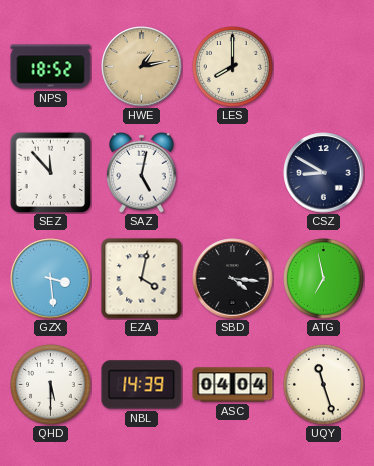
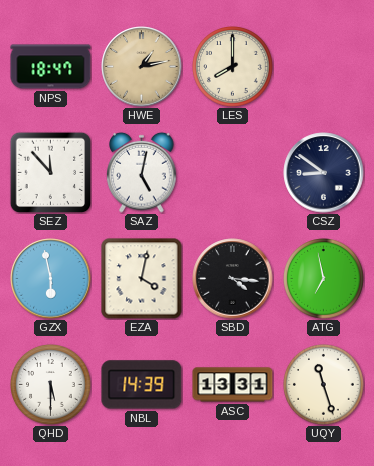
NPS: 18:52 -> 18:47
CSZ: 8:50 -> 8:51
GZX: 3:29 -> 5:58
ASC: 04:04 -> 13:31
